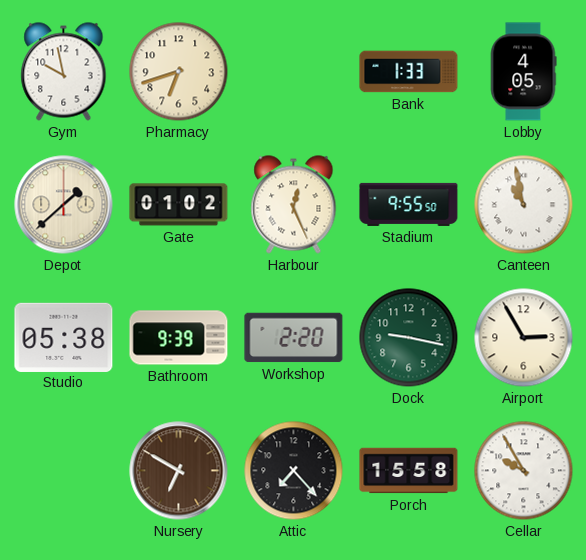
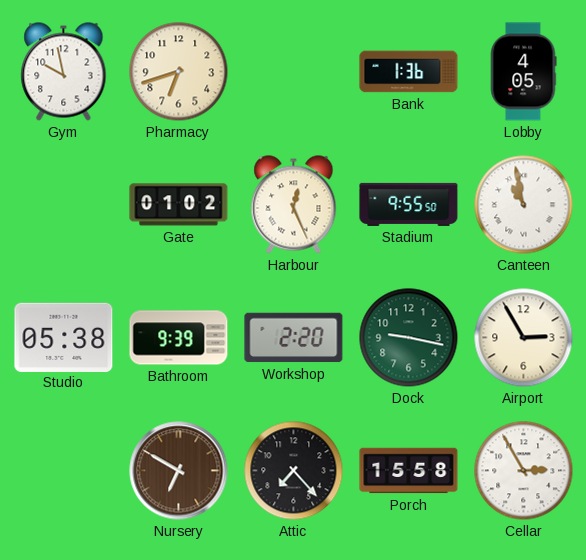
Bank: 1:33 -> 1:36
Depot: 1:38 -> none
Cellar: 9:55 -> 2:55
